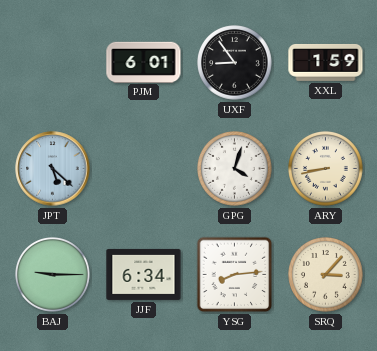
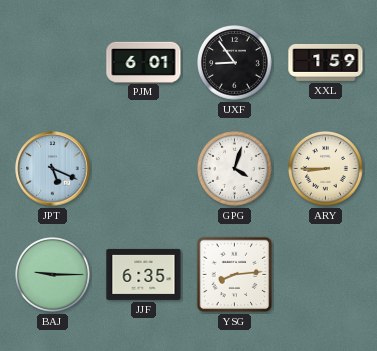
JPT: 5:22 -> 5:19
ARY: 8:43 -> 8:45
JJF: 6:34 -> 6:35
SRQ: 3:07 -> none
